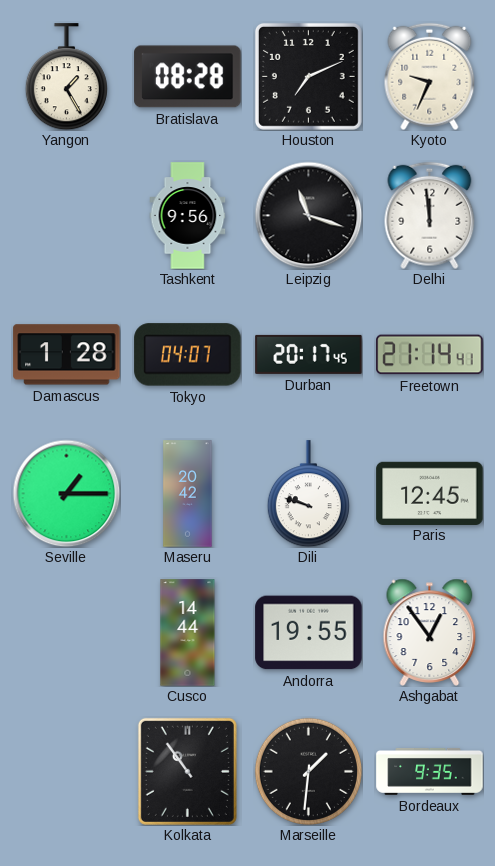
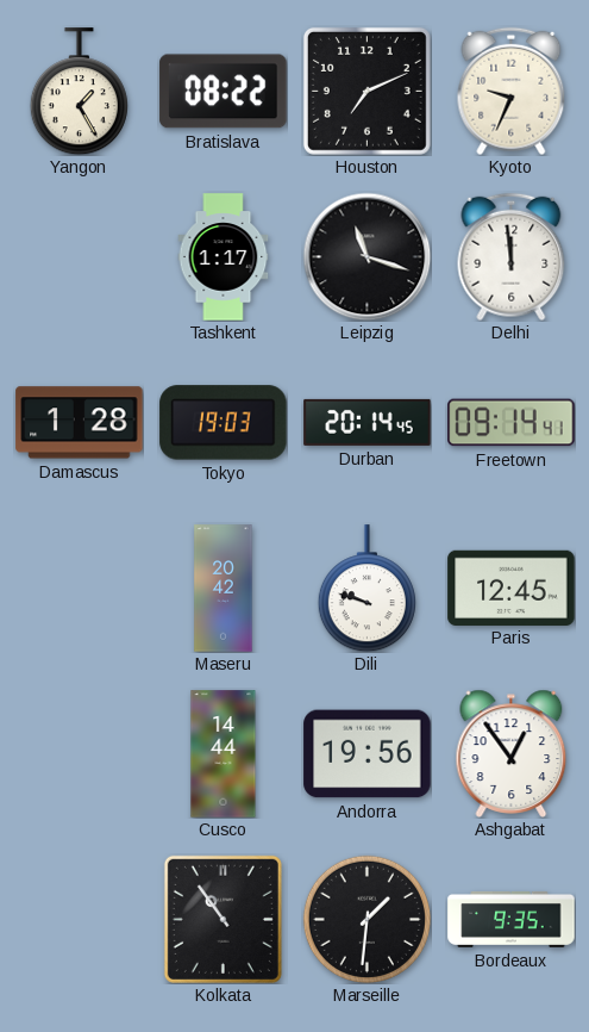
Bratislava: 08:28 -> 08:22
Tashkent: 9:56 -> 1:17
Tokyo: 04:07 -> 19:03
Durban: 20:17 -> 20:14
Freetown: 21:14 -> 09:14
Seville: 1:15 -> none
Andorra: 19:55 -> 19:56
